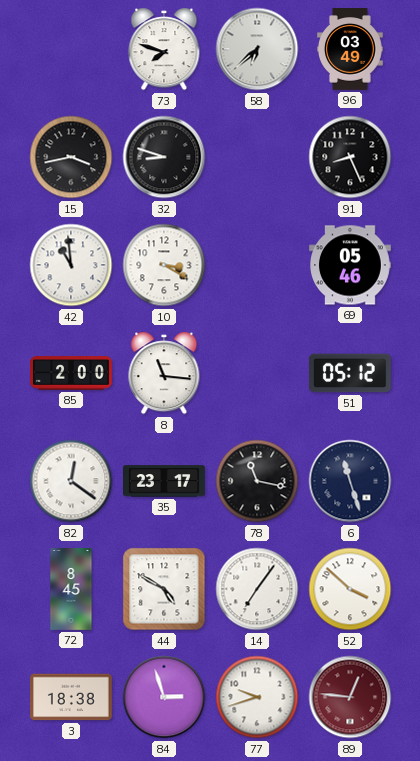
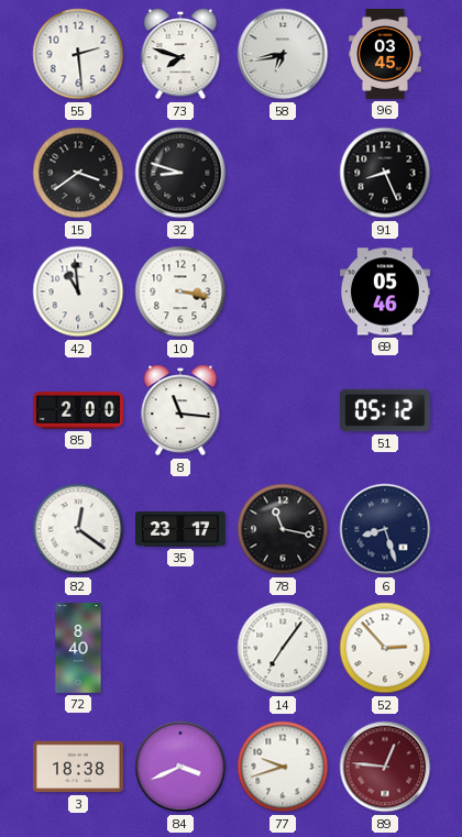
55: none -> 2:29
58: 6:38 -> 6:43
96: 03:49 -> 03:45
15: 3:43 -> 3:39
10: 3:20 -> 3:17
6: 11:27 -> 8:27
72: 8:45 -> 8:40
44: 4:50 -> none
52: 3:52 -> 2:53
84: 2:57 -> 3:41
